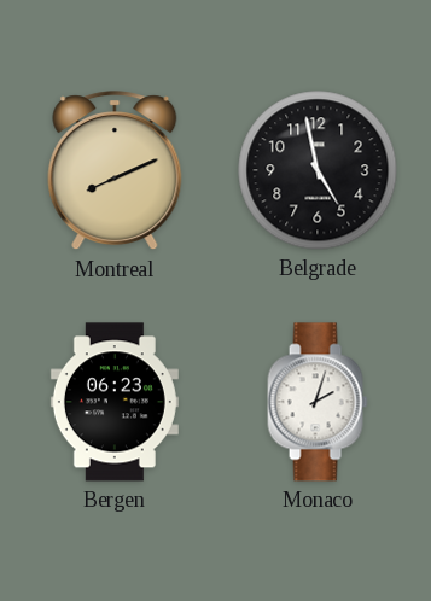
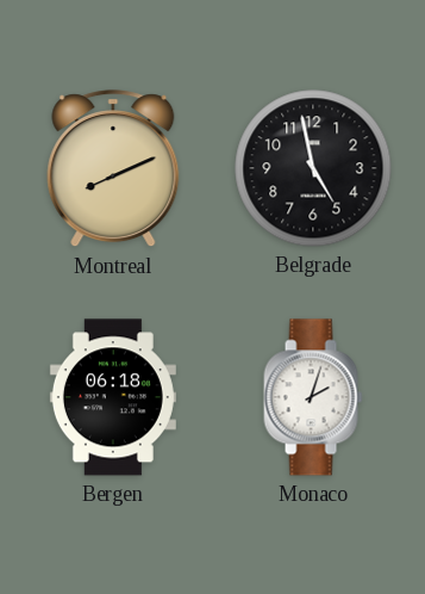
Bergen: 06:23 -> 06:18
